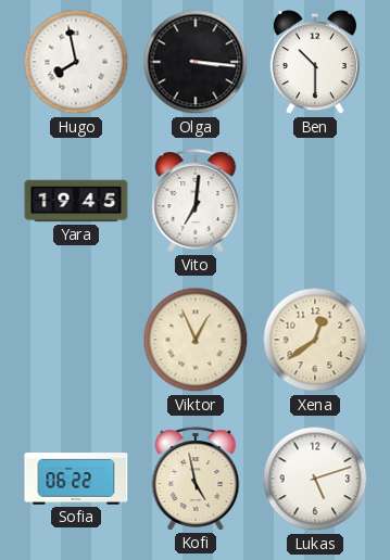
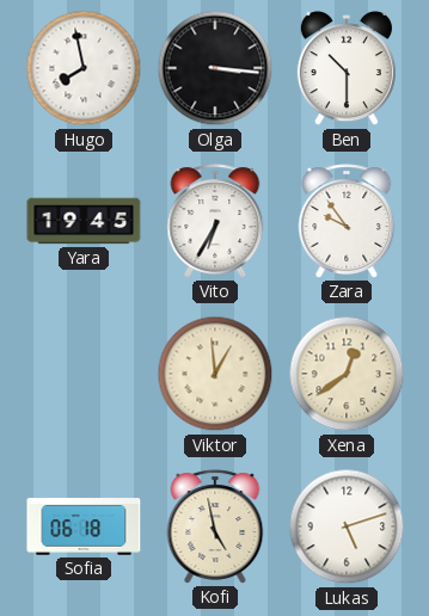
Vito: 7:01 -> 6:35
Zara: none -> 9:54
Viktor: 12:56 -> 12:59
Sofia: 06:22 -> 06:18
